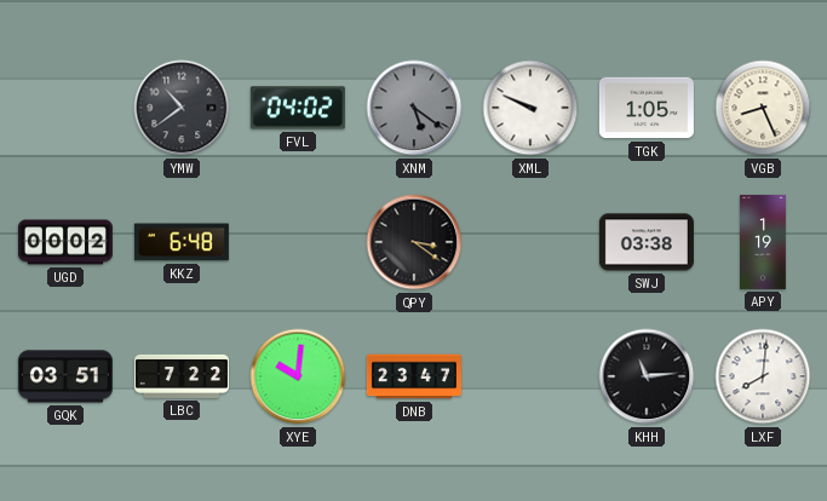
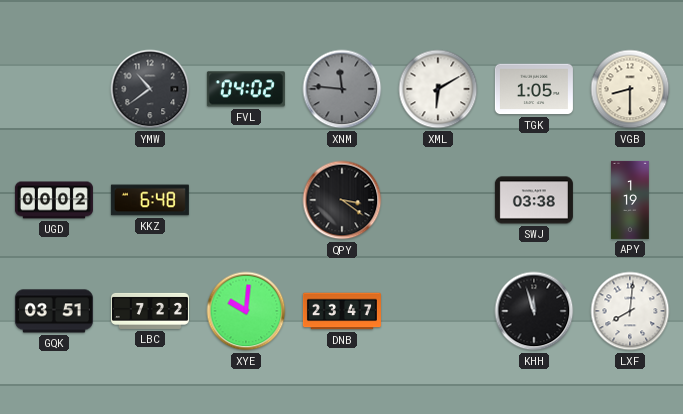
XNM: 5:21 -> 11:46
XML: 9:49 -> 6:10
VGB: 8:26 -> 8:30
KHH: 11:14 -> 11:57
